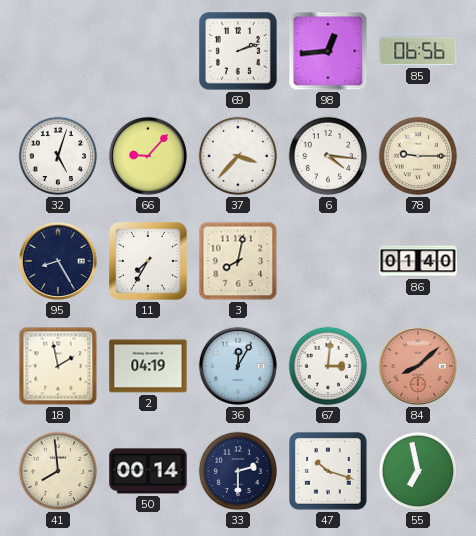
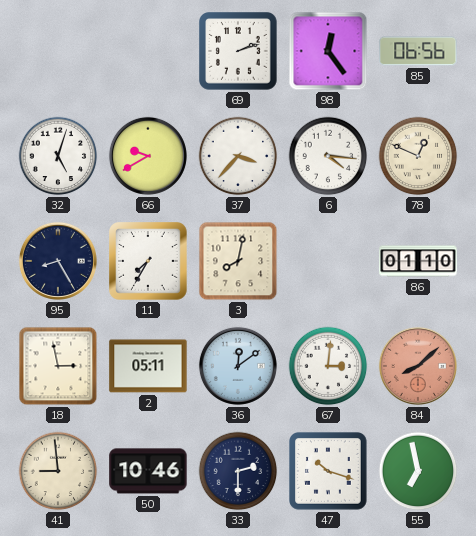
98: 12:44 -> 12:24
66: 9:07 -> 9:40
78: 9:15 -> 12:49
86: 01:40 -> 01:10
18: 1:58 -> 2:58
2: 04:19 -> 05:11
36: 12:05 -> 12:09
41: 7:59 -> 8:59
50: 00:14 -> 10:46
